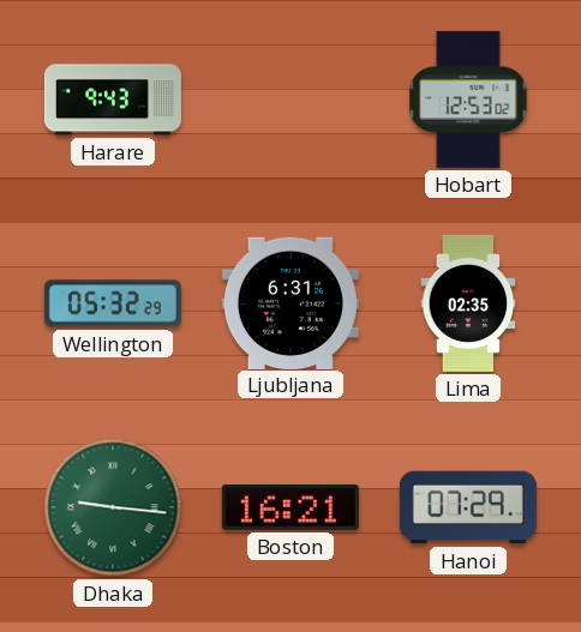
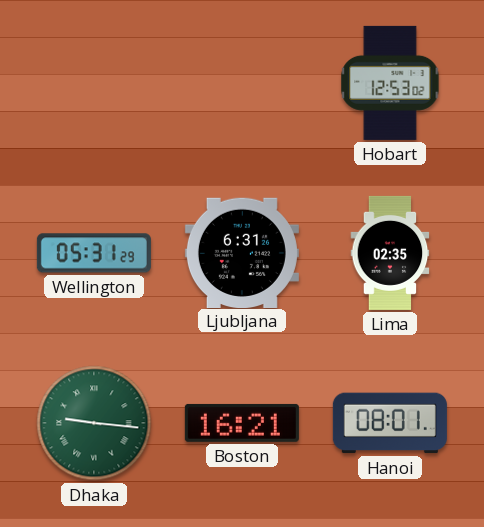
Harare: 9:43 -> none
Wellington: 05:32 -> 05:31
Hanoi: 07:29 -> 08:01
